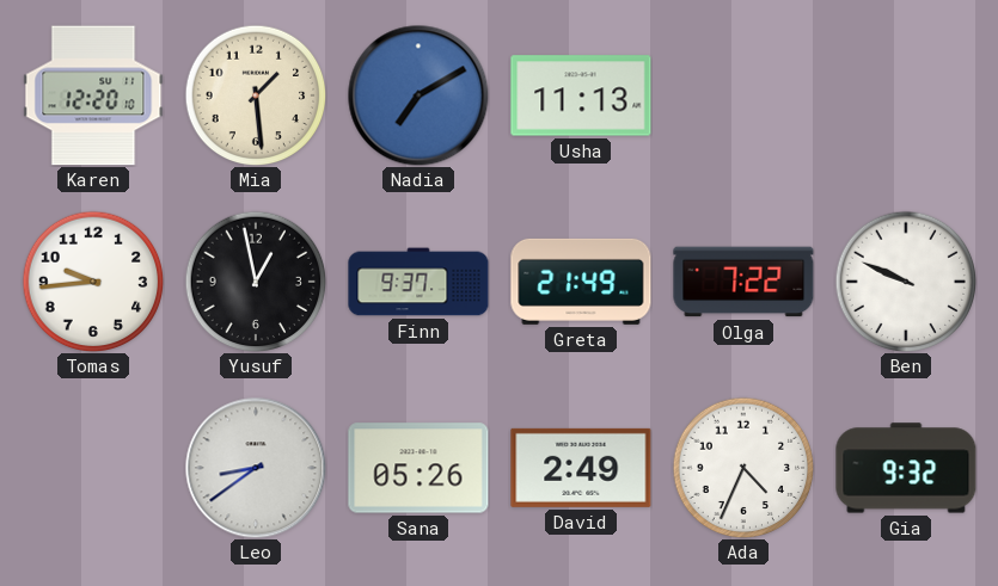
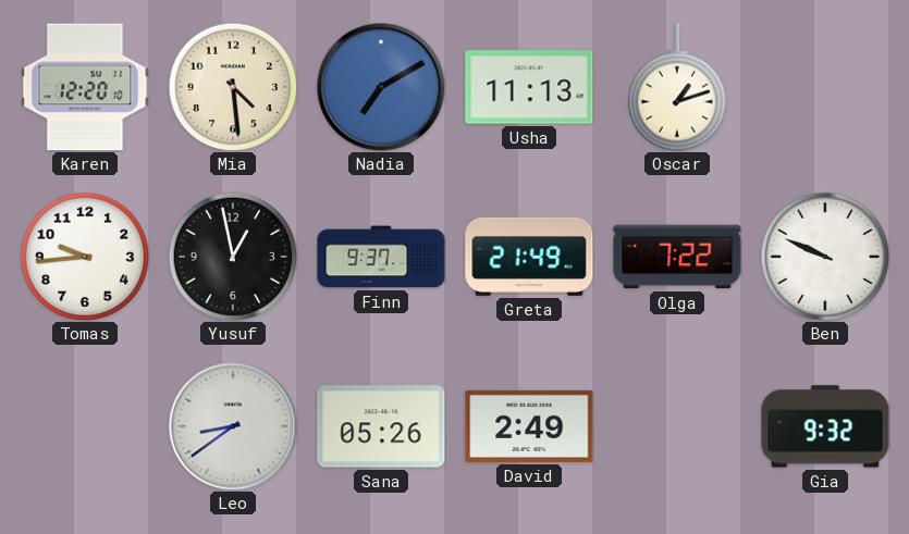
Mia: 1:29 -> 4:29
Oscar: none -> 1:12
Ada: 4:34 -> none
